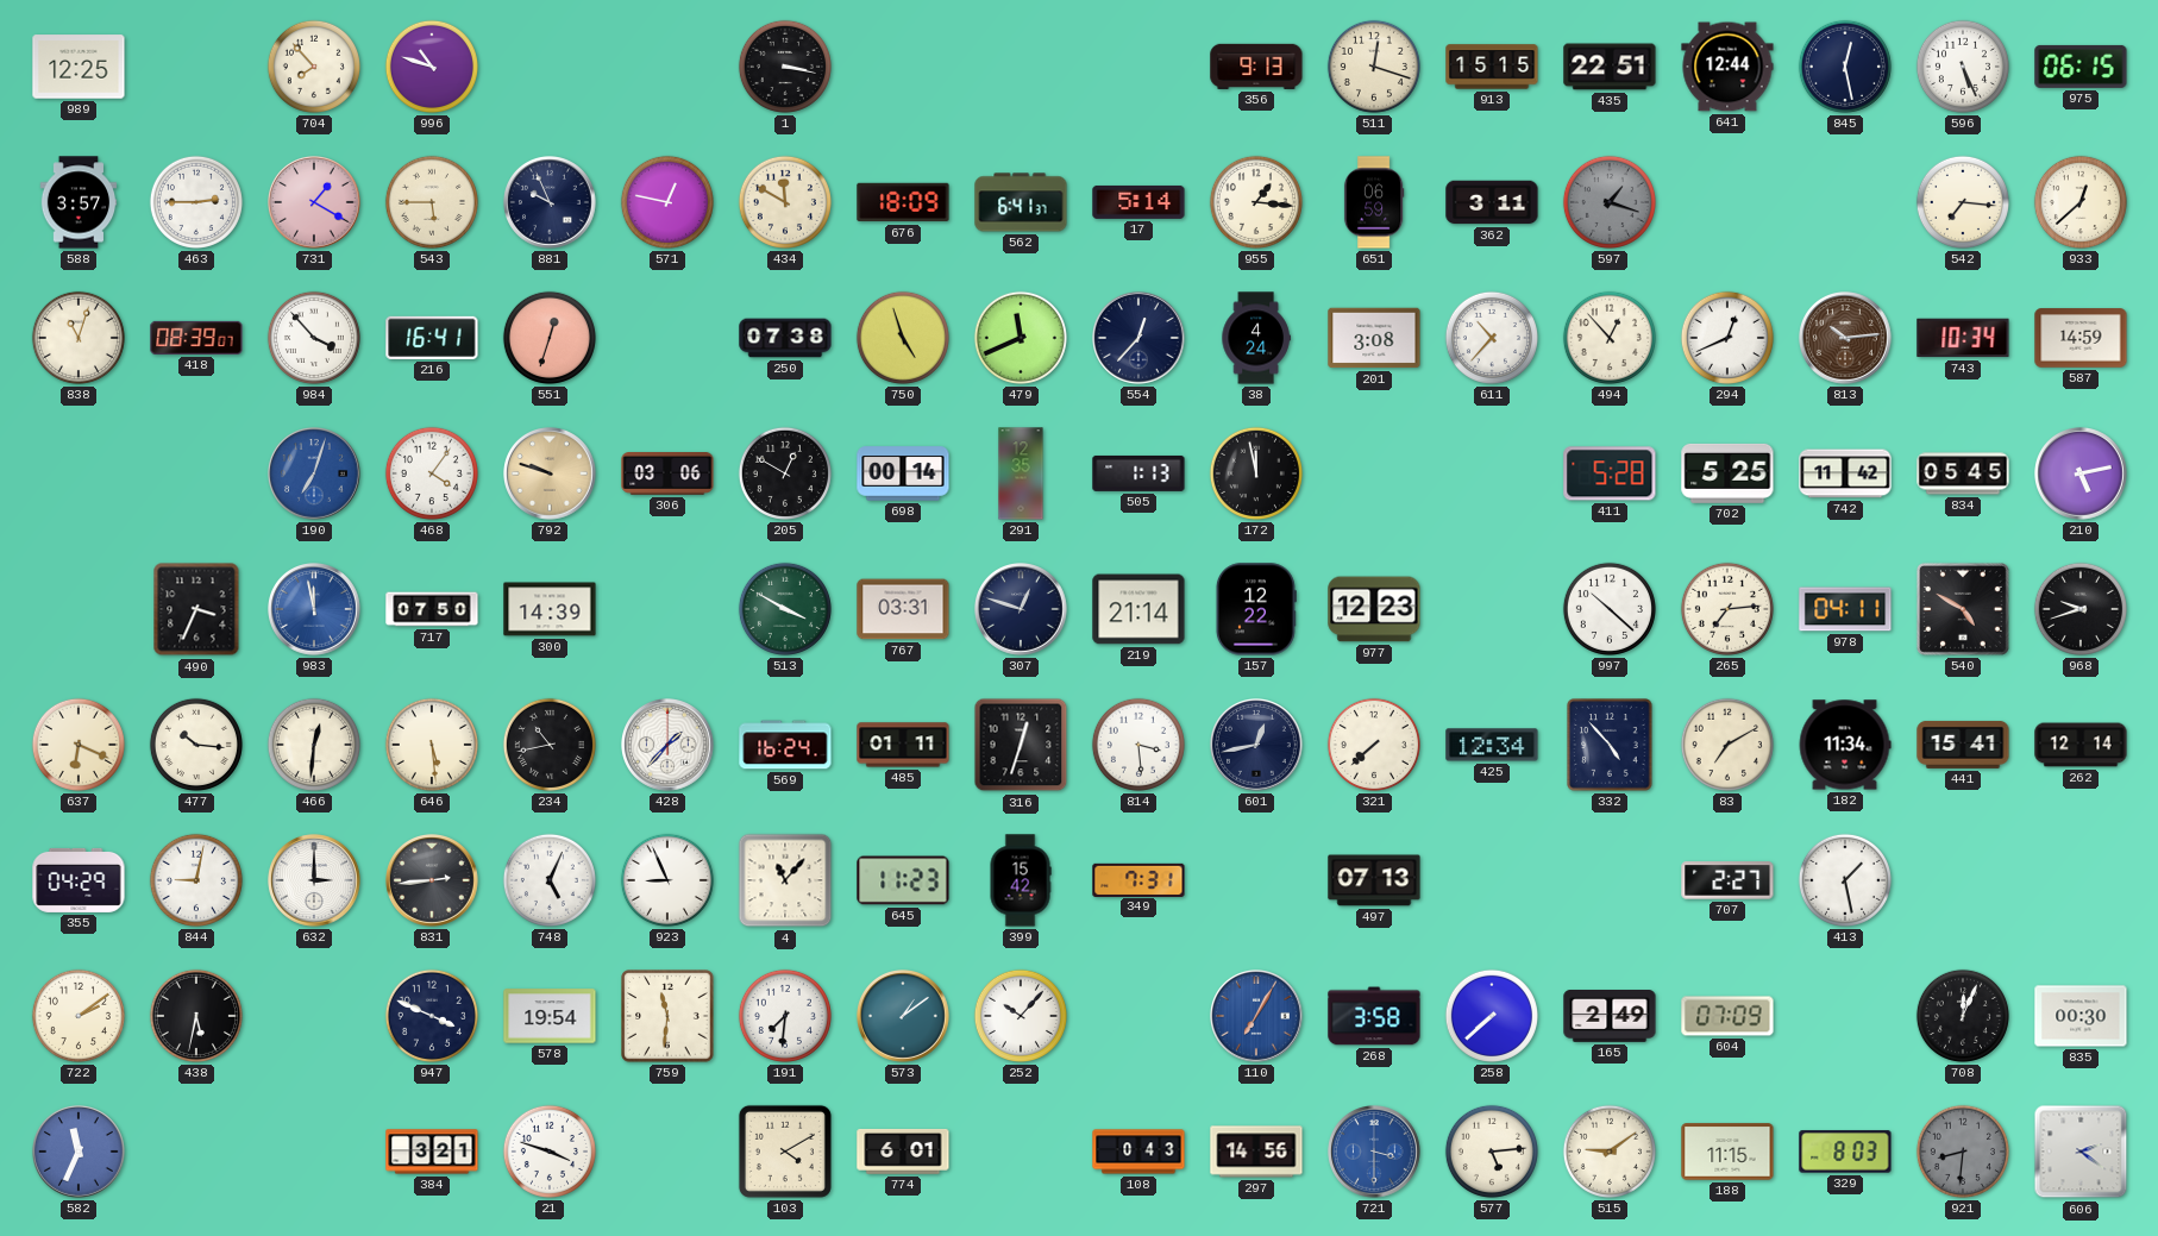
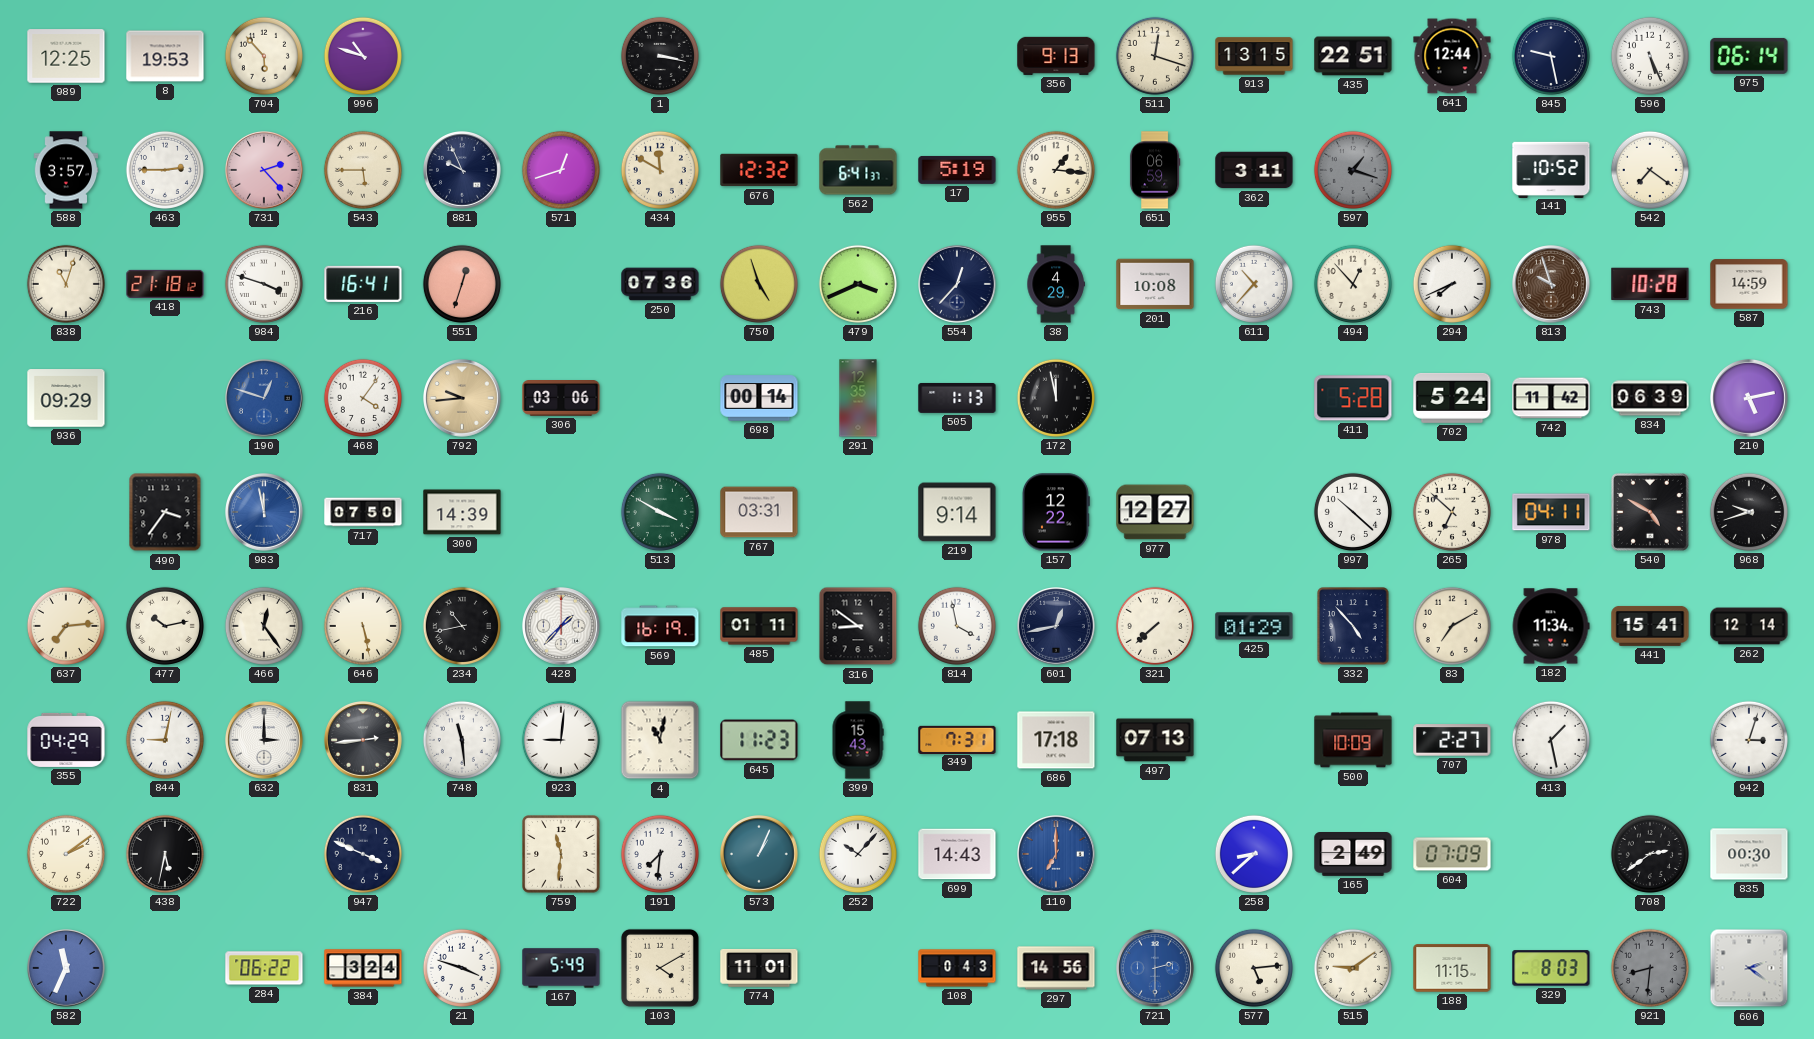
8: none -> 19:53
704: 7:53 -> 5:53
913: 15:15 -> 13:15
845: 12:28 -> 9:28
975: 06:15 -> 06:14
731: 1:20 -> 2:23
571: 12:47 -> 12:42
676: 18:09 -> 12:32
17: 5:14 -> 5:19
141: none -> 10:52
542: 7:16 -> 7:21
933: 12:38 -> none
418: 08:39 -> 21:18
984: 3:53 -> 3:48
250: 07:38 -> 07:36
479: 11:41 -> 3:41
38: 4:24 -> 4:29
201: 3:08 -> 10:08
294: 12:41 -> 7:41
813: 10:14 -> 9:57
743: 10:34 -> 10:28
936: none -> 09:29
190: 7:03 -> 12:48
792: 9:48 -> 9:44
205: 12:50 -> none
702: 5:25 -> 5:24
834: 05:45 -> 06:39
490: 3:34 -> 3:36
307: 12:48 -> none
219: 21:14 -> 9:14
977: 12:23 -> 12:27
265: 7:14 -> 6:52
637: 6:19 -> 7:14
477: 10:16 -> 10:13
466: 12:31 -> 12:24
646: 5:29 -> 5:28
569: 16:24 -> 16:19
316: 12:33 -> 8:51
814: 3:29 -> 3:58
425: 12:34 -> 01:29
748: 5:04 -> 11:29
923: 8:56 -> 9:01
4: 11:07 -> 11:02
399: 15:42 -> 15:43
686: none -> 17:18
500: none -> 10:09
942: none -> 3:03
578: 19:54 -> none
573: 1:09 -> 1:04
699: none -> 14:43
110: 7:05 -> 7:00
268: 3:58 -> none
258: 7:38 -> 8:38
708: 12:04 -> 2:39
284: none -> 06:22
384: 3:21 -> 3:24
167: none -> 5:49
774: 6:01 -> 11:01
721: 3:30 -> 2:30
